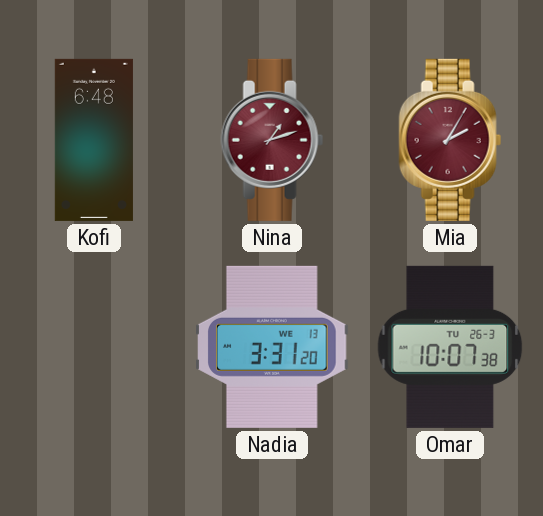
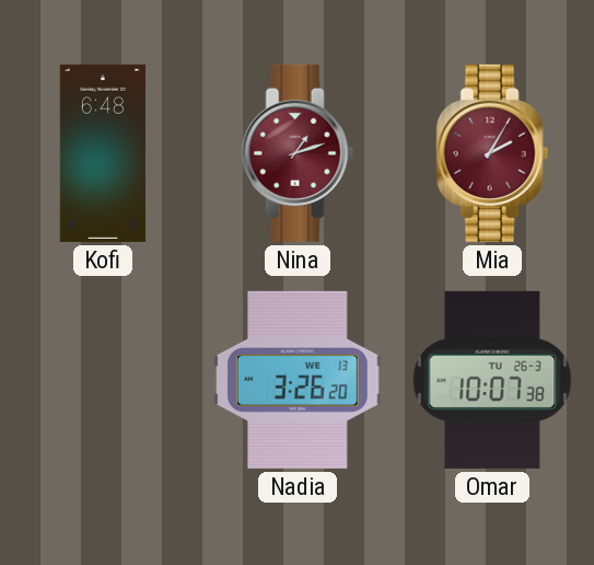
Nadia: 3:31 -> 3:26
